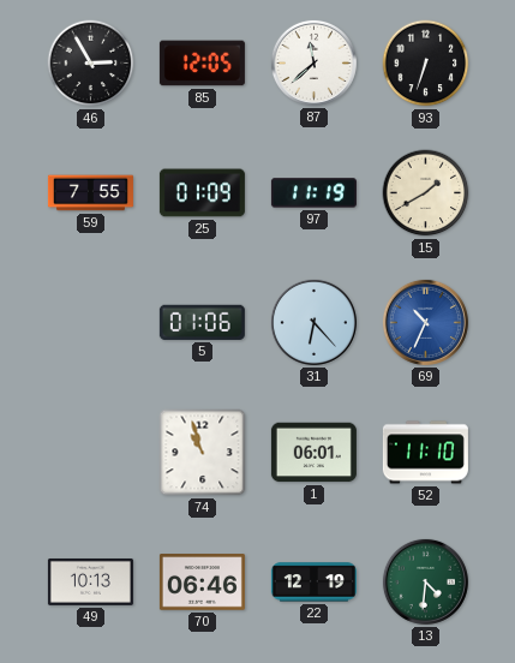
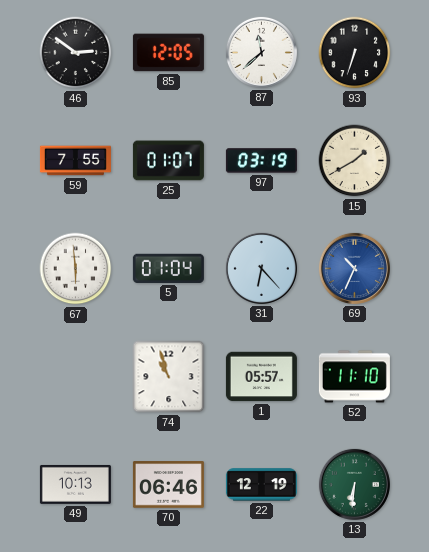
46: 2:55 -> 2:51
25: 01:09 -> 01:07
97: 11:19 -> 03:19
67: none -> 5:59
5: 01:06 -> 01:04
1: 06:01 -> 05:57
13: 4:31 -> 6:31
